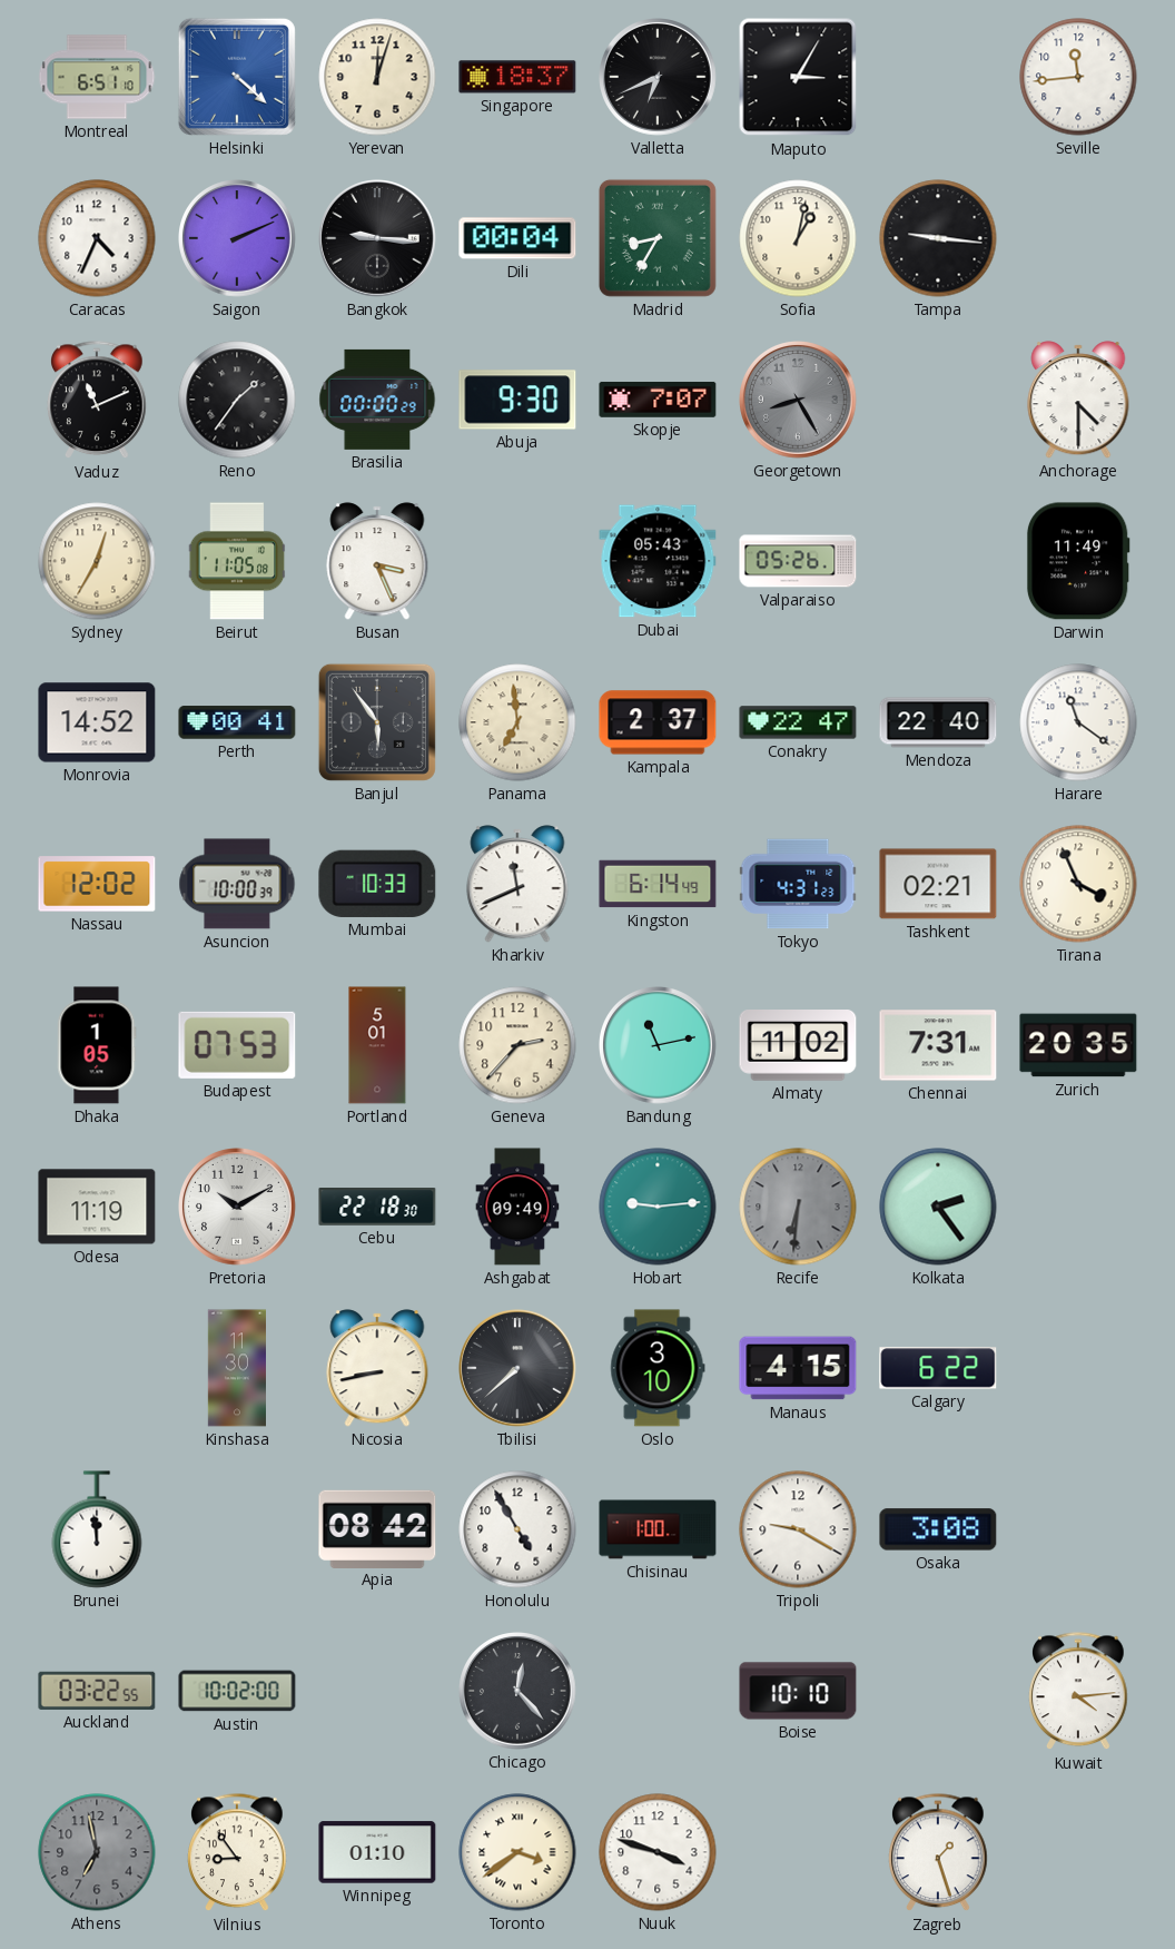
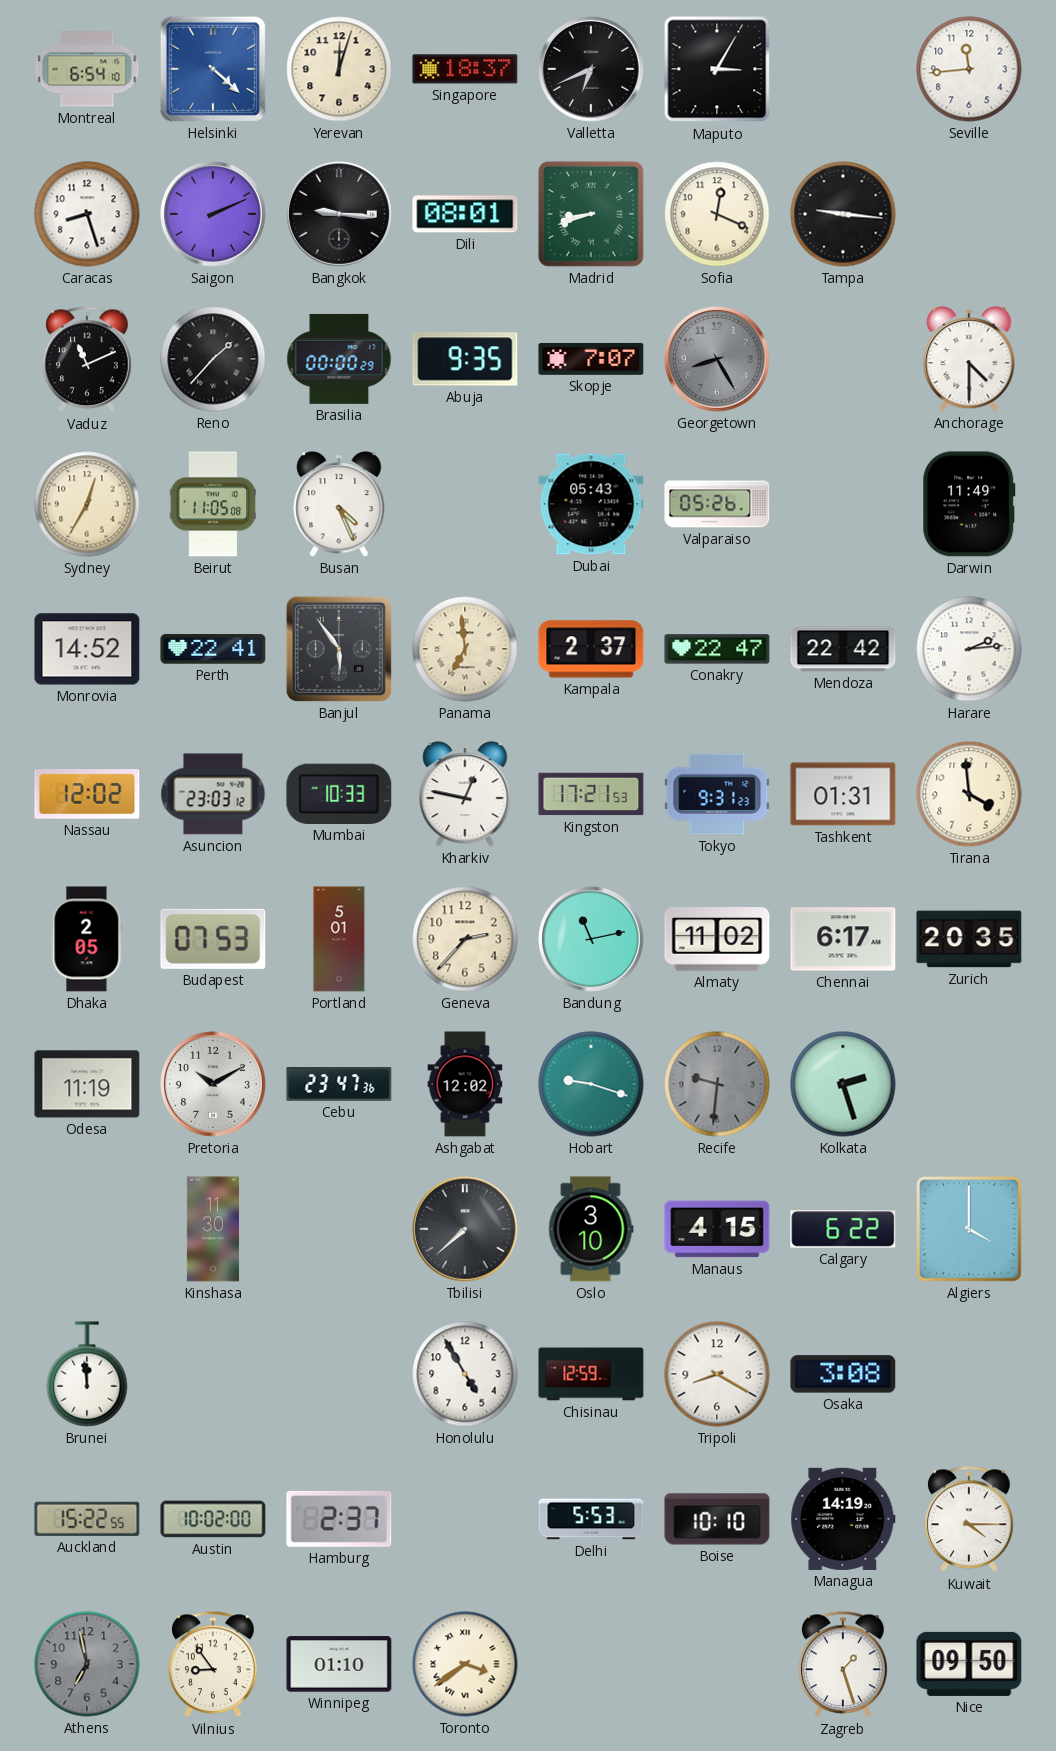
Montreal: 6:51 -> 6:54
Caracas: 4:34 -> 8:27
Dili: 00:04 -> 08:01
Madrid: 8:35 -> 8:42
Sofia: 1:02 -> 12:19
Reno: 1:36 -> 1:37
Abuja: 9:30 -> 9:35
Busan: 3:26 -> 4:26
Perth: 00:41 -> 22:41
Mendoza: 22:40 -> 22:42
Harare: 11:21 -> 2:14
Asuncion: 10:00 -> 23:03
Kharkiv: 11:41 -> 12:47
Kingston: 6:14 -> 17:21
Tokyo: 4:31 -> 9:31
Tashkent: 02:21 -> 01:31
Tirana: 3:56 -> 3:59
Dhaka: 1:05 -> 2:05
Chennai: 7:31 -> 6:17
Cebu: 22:18 -> 23:47
Ashgabat: 09:49 -> 12:02
Hobart: 9:14 -> 9:18
Recife: 6:31 -> 9:31
Kolkata: 2:24 -> 2:27
Nicosia: 8:43 -> none
Algiers: none -> 4:00
Apia: 08:42 -> none
Chisinau: 1:00 -> 12:59
Tripoli: 9:20 -> 8:20
Auckland: 03:22 -> 15:22
Hamburg: none -> 2:37
Chicago: 12:23 -> none
Delhi: none -> 5:53
Managua: none -> 14:19
Kuwait: 4:14 -> 4:15
Nuuk: 3:48 -> none
Nice: none -> 09:50
